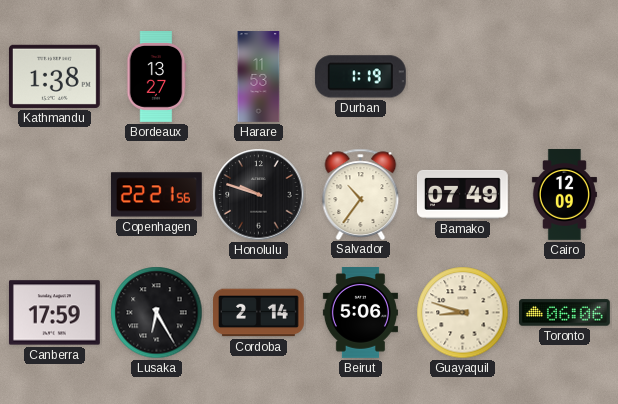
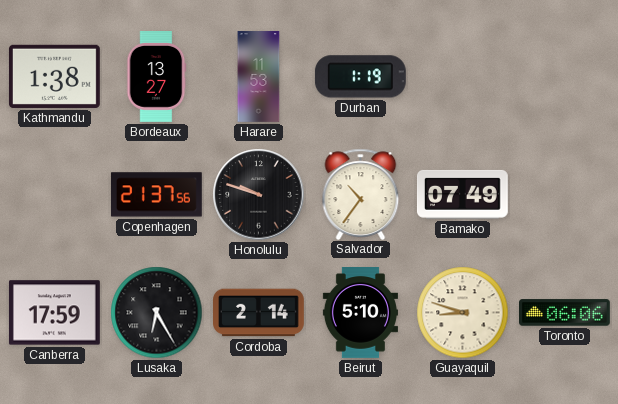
Copenhagen: 22:21 -> 21:37
Cairo: 12:09 -> none
Beirut: 5:06 -> 5:10
